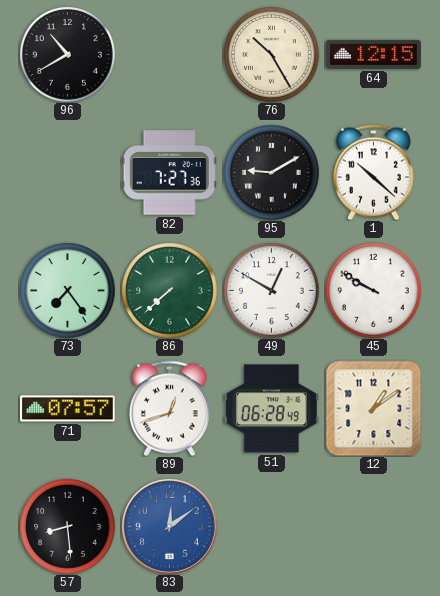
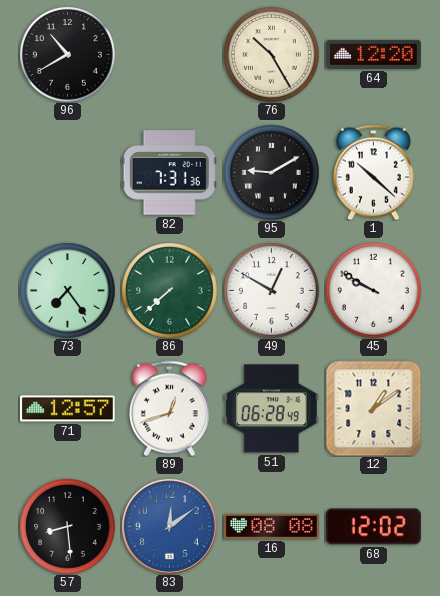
64: 12:15 -> 12:20
82: 7:27 -> 7:31
71: 07:57 -> 12:57
16: none -> 08:08
68: none -> 12:02
